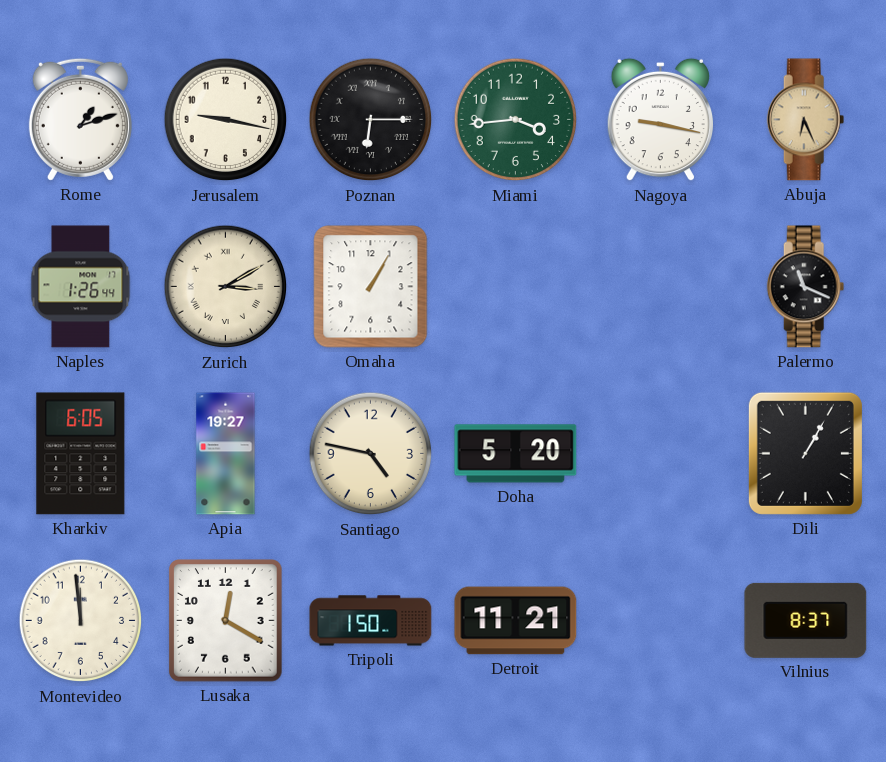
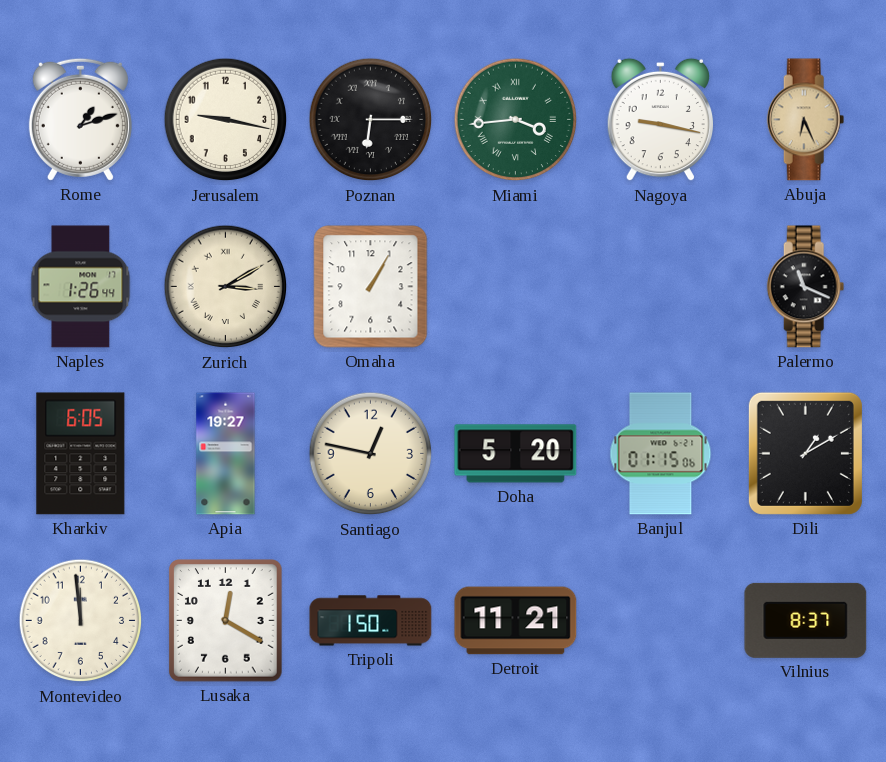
Miami numerals: Arabic -> Roman
Santiago: 4:47 -> 12:47
Banjul: none -> 01:15
Dili: 1:05 -> 1:10
